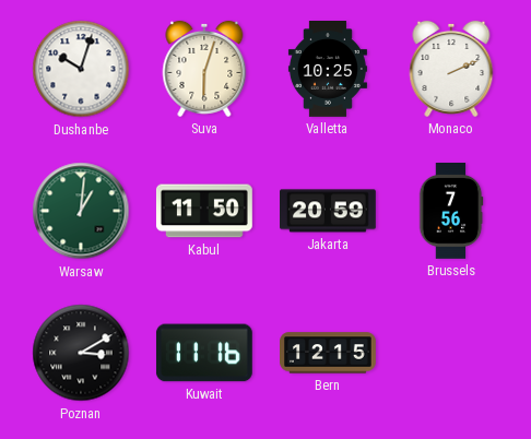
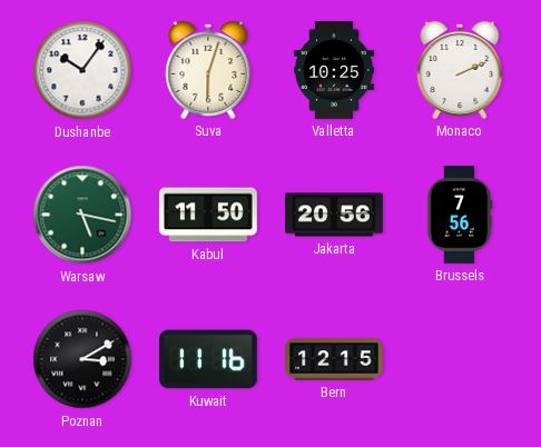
Dushanbe: 10:03 -> 10:06
Warsaw: 1:01 -> 5:17
Jakarta: 20:59 -> 20:56
